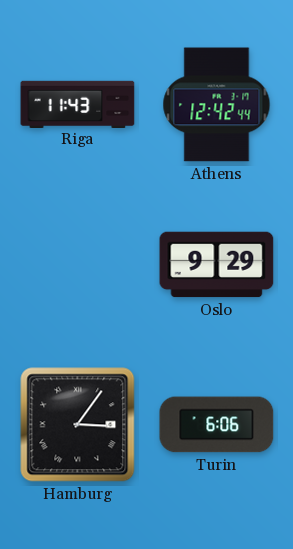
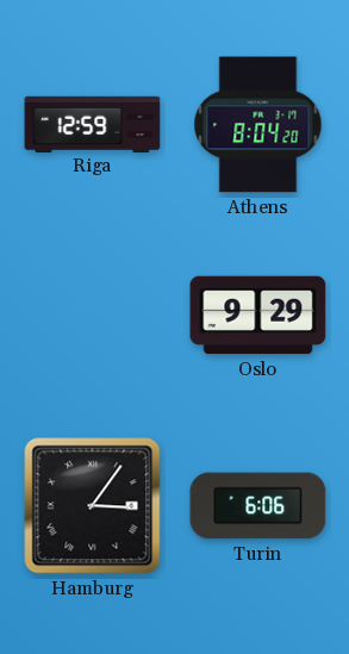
Riga: 11:43 -> 12:59
Athens: 12:42 -> 8:04
